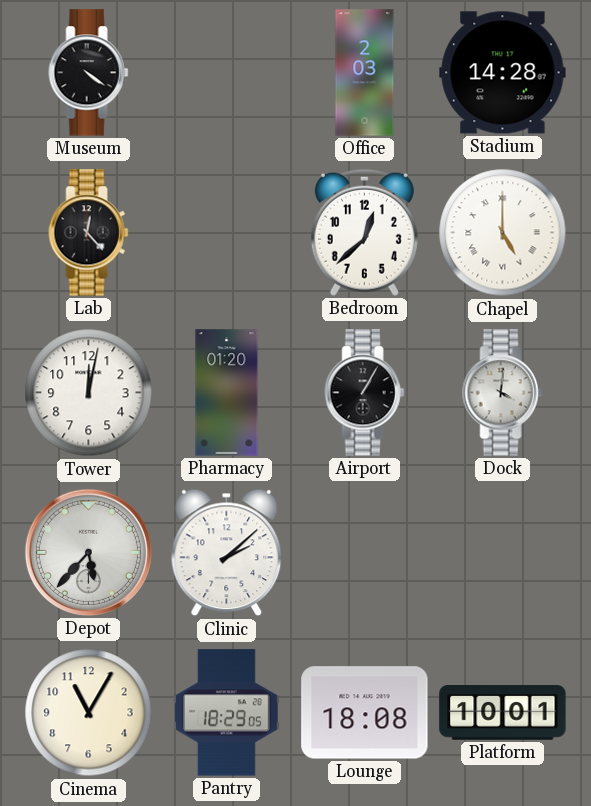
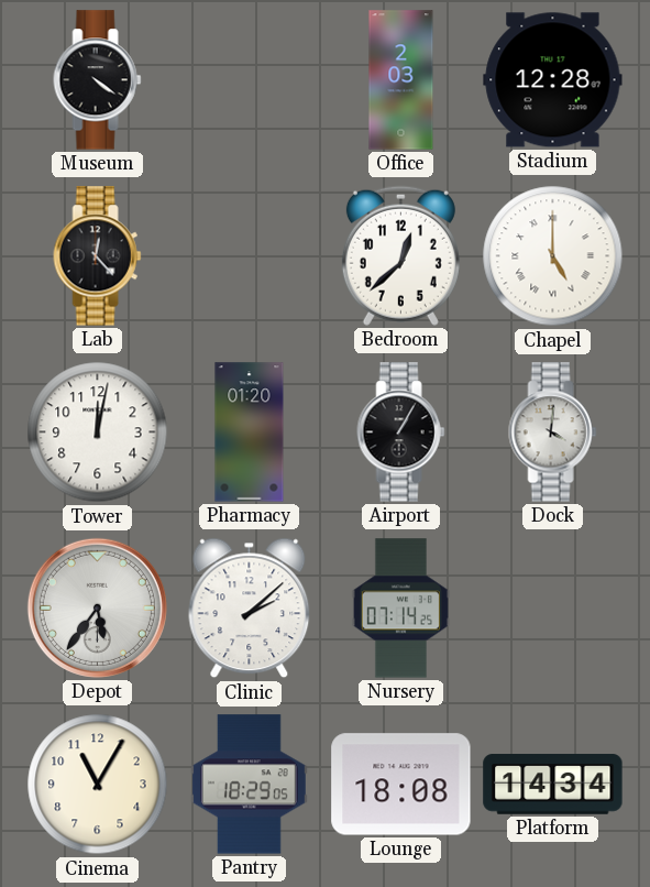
Stadium: 14:28 -> 12:28
Depot: 5:37 -> 5:36
Nursery: none -> 07:14
Platform: 10:01 -> 14:34
